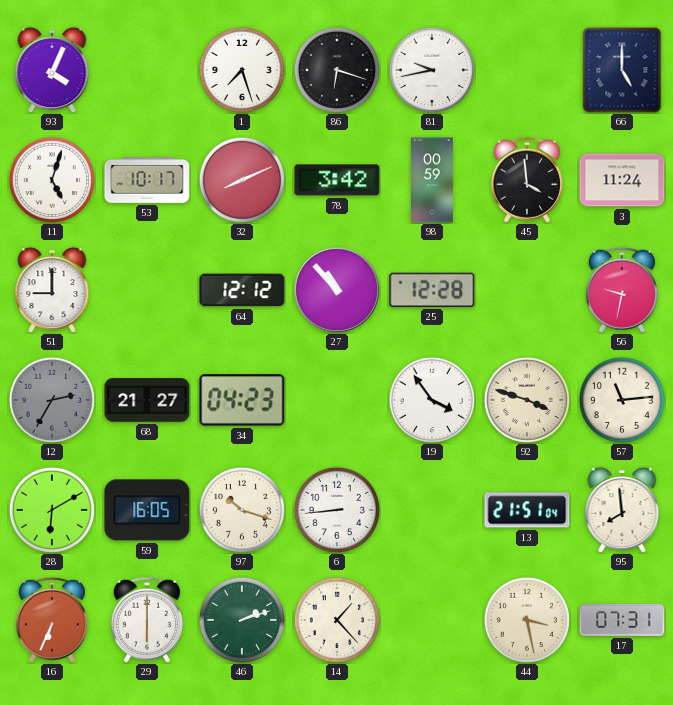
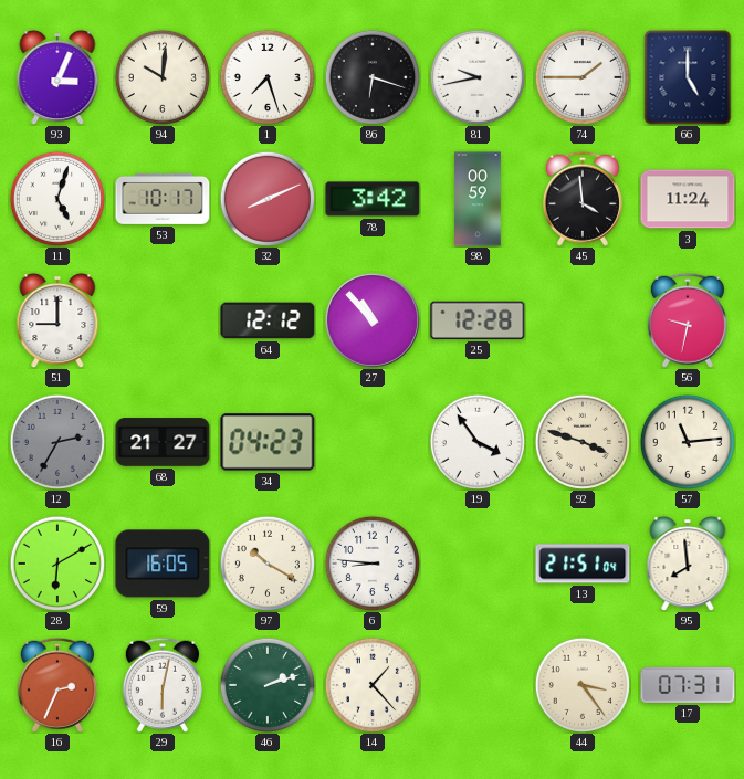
93: 4:04 -> 3:04
94: none -> 10:01
74: none -> 1:45
97: 10:18 -> 10:20
6: 8:44 -> 8:46
16: 6:34 -> 2:34
29: 6:00 -> 6:02
44: 3:28 -> 3:24
